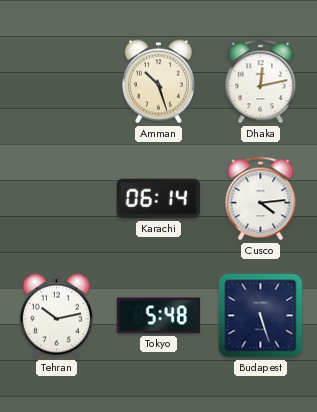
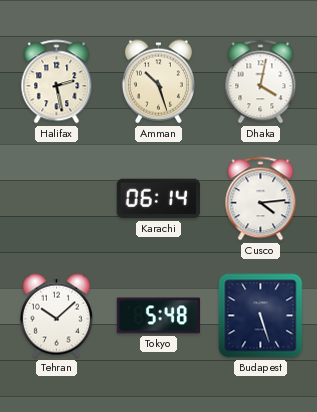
Halifax: none -> 2:28
Dhaka: 12:13 -> 4:02
Tehran: 10:13 -> 10:08
